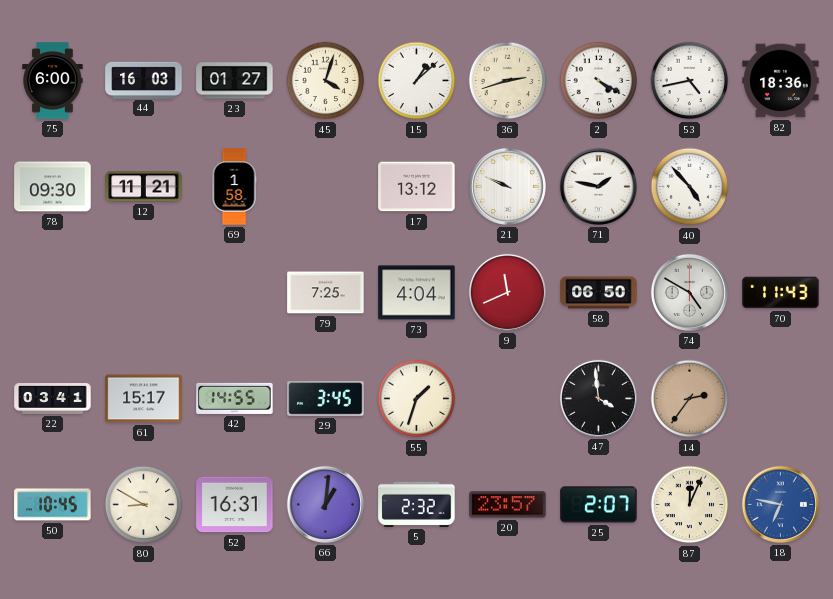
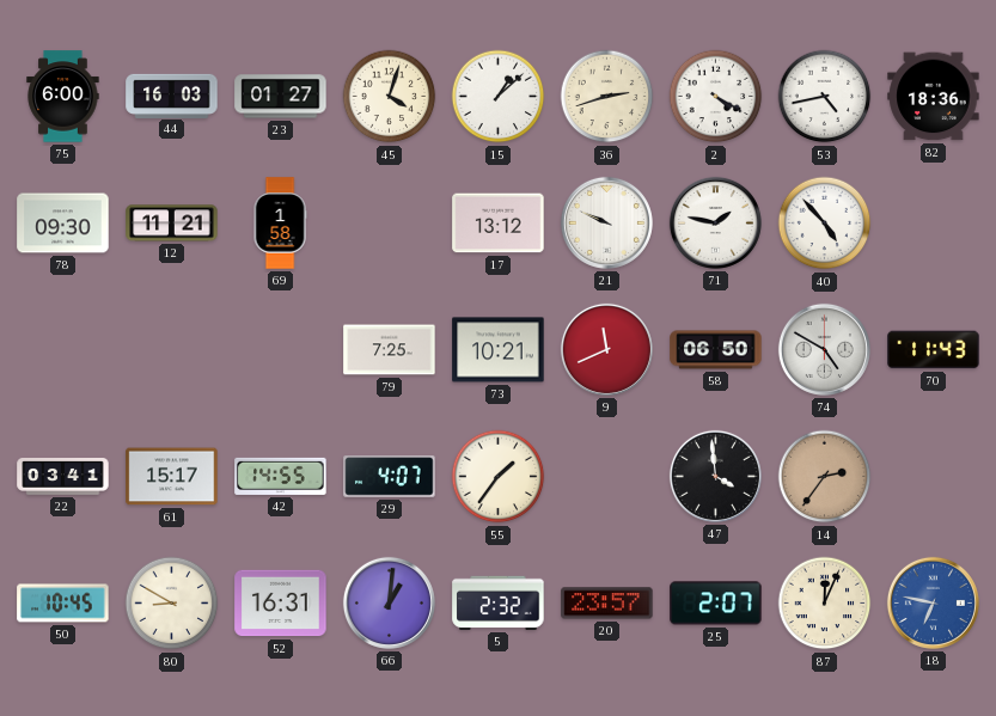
73: 4:04 -> 10:21
29: 3:45 -> 4:07
55: 1:33 -> 1:36
